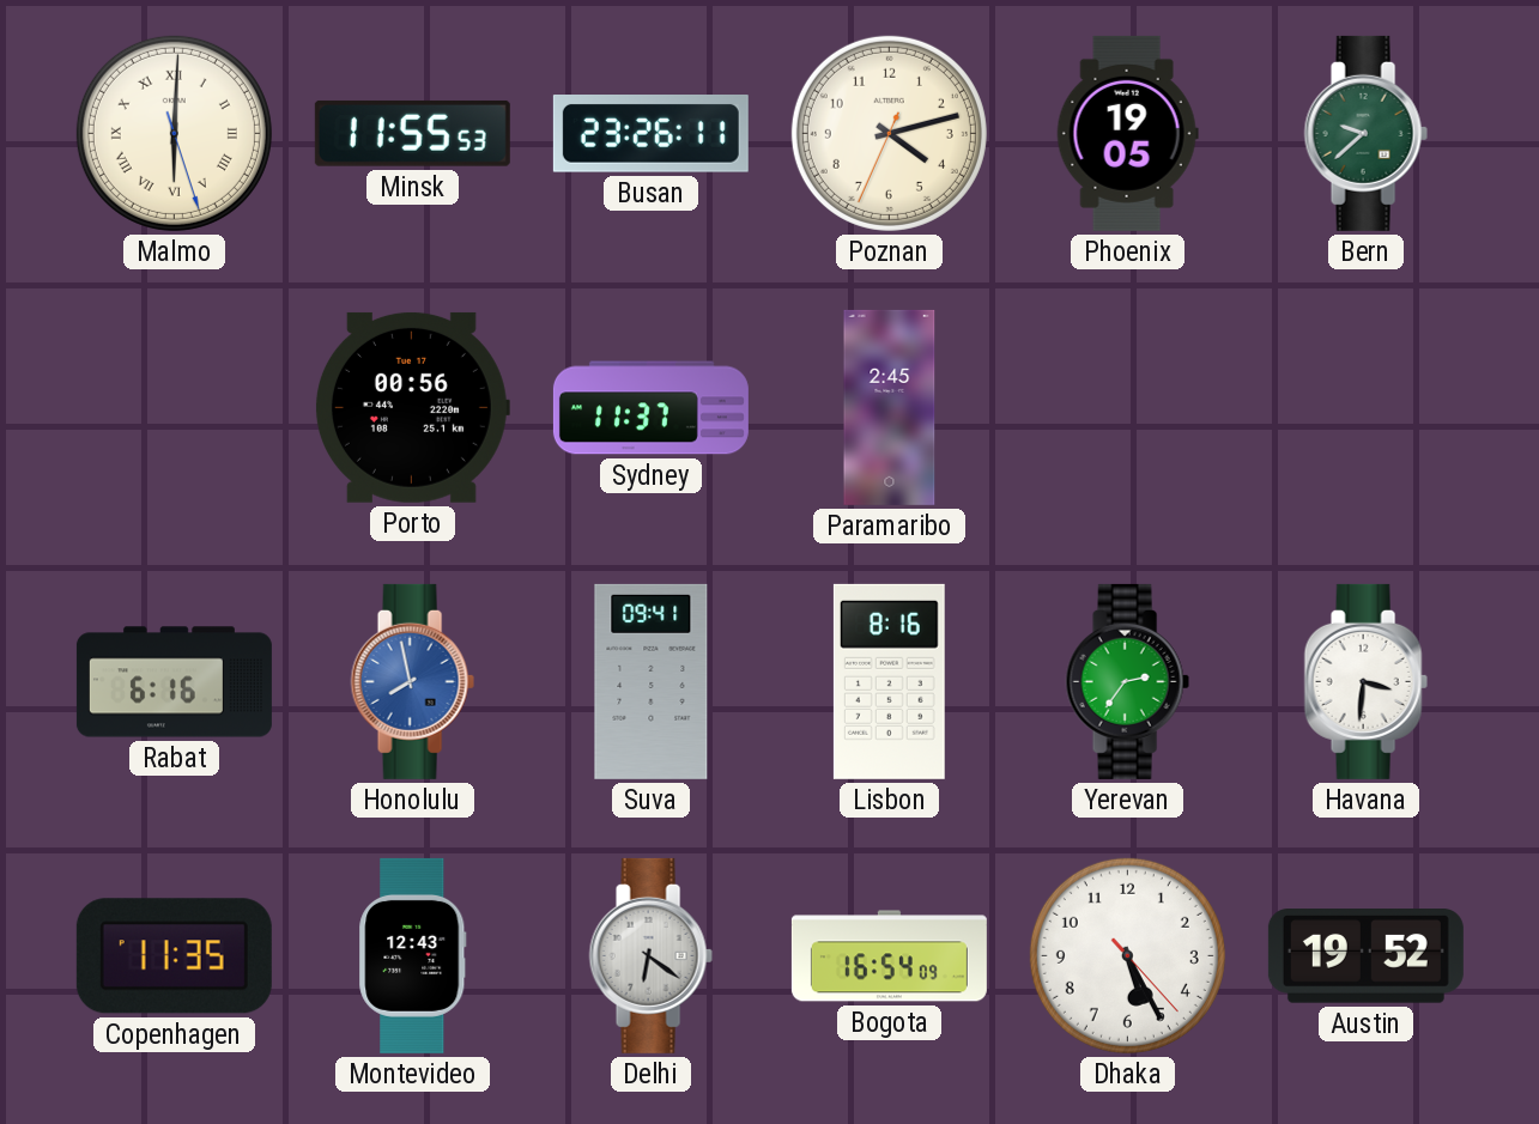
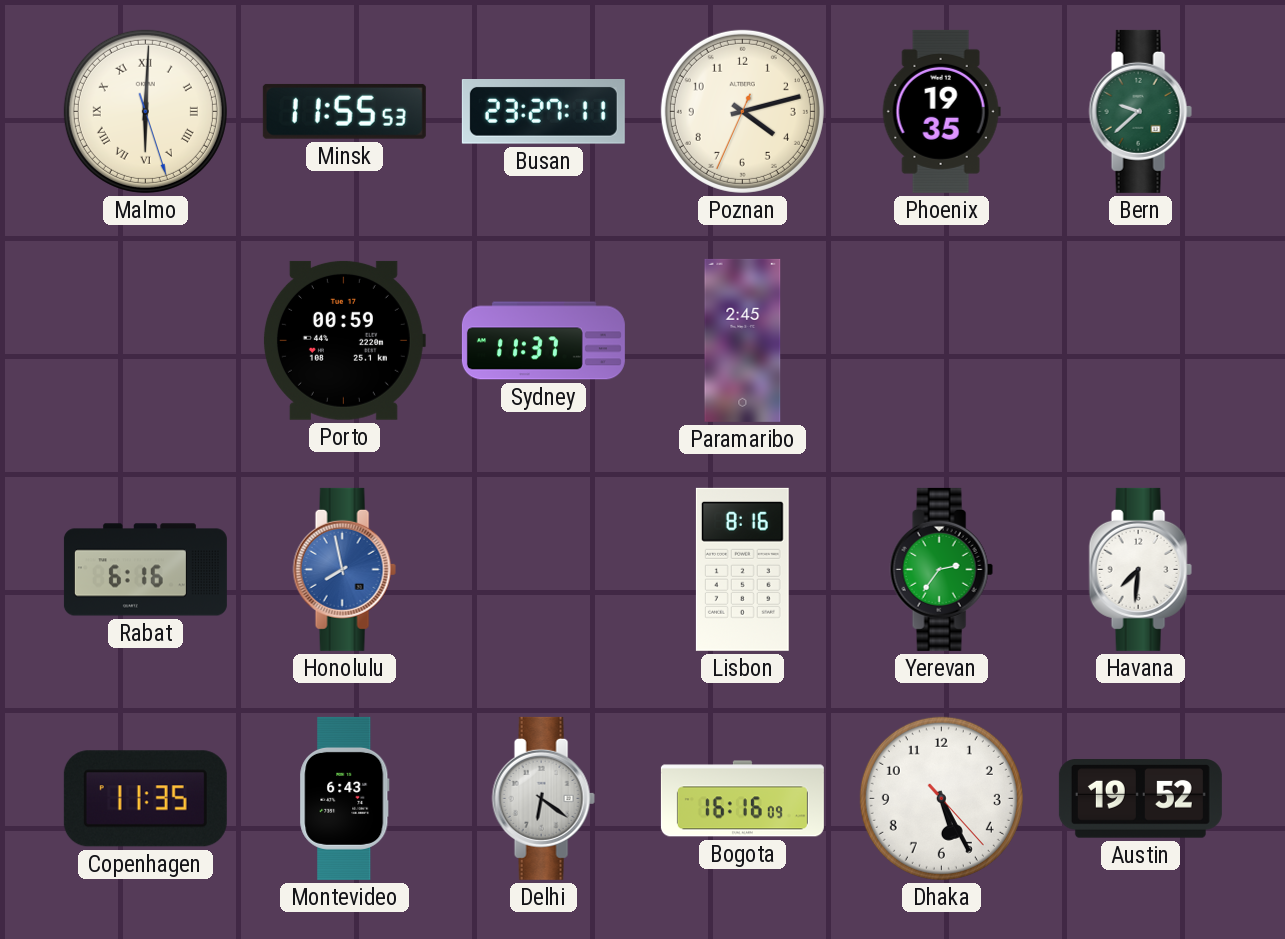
Busan: 23:26 -> 23:27
Phoenix: 19:05 -> 19:35
Porto: 00:56 -> 00:59
Suva: 09:41 -> none
Havana: 3:31 -> 7:31
Montevideo: 12:43 -> 6:43
Bogota: 16:54 -> 16:16
